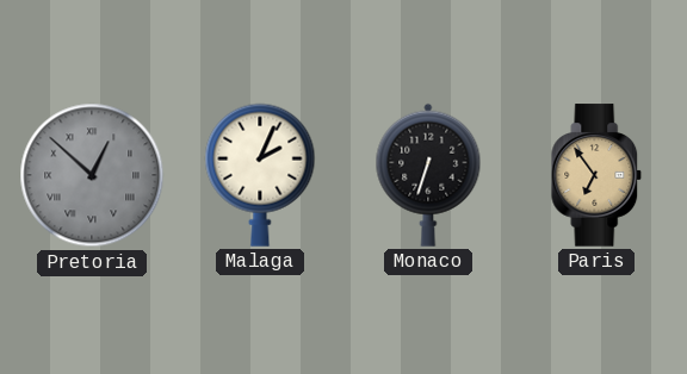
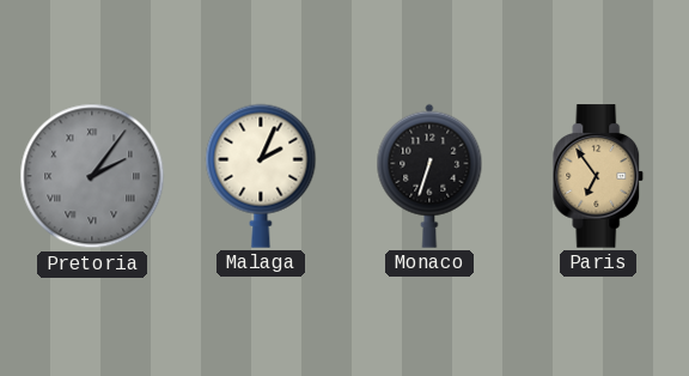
Pretoria: 12:52 -> 2:06
